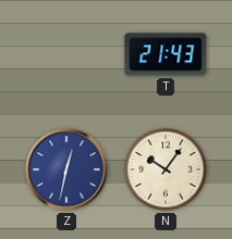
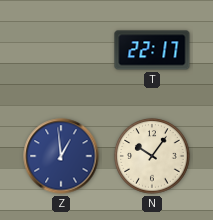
T: 21:43 -> 22:17
Z: 12:32 -> 12:59
